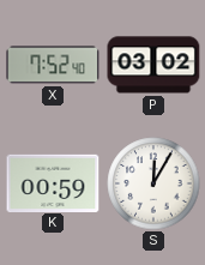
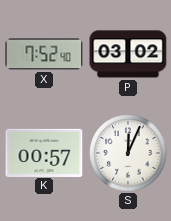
K: 00:59 -> 00:57
S: 12:05 -> 12:04
